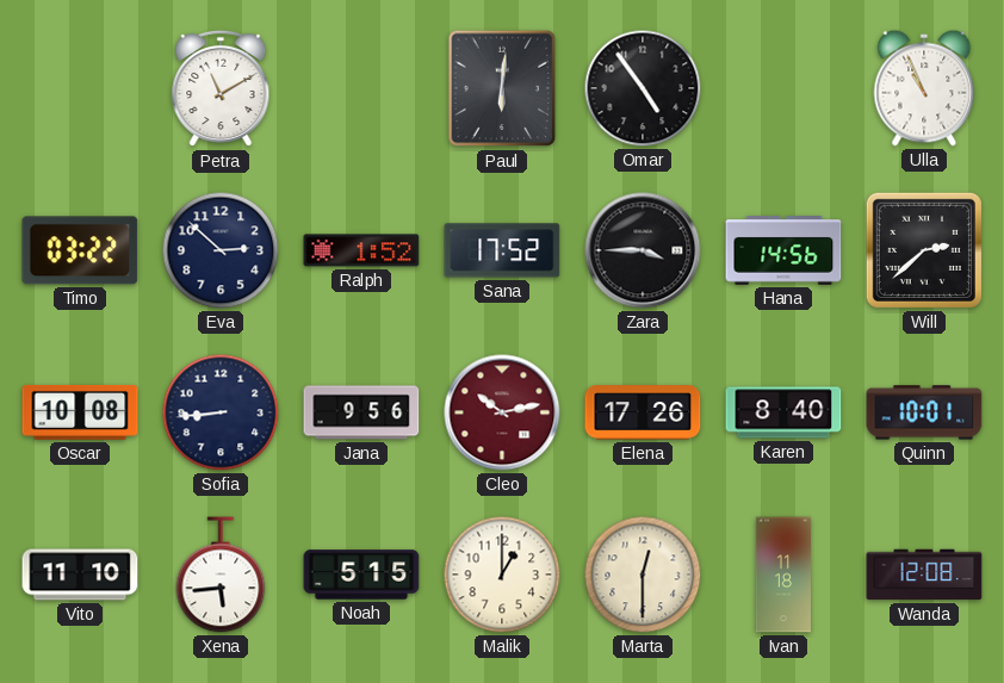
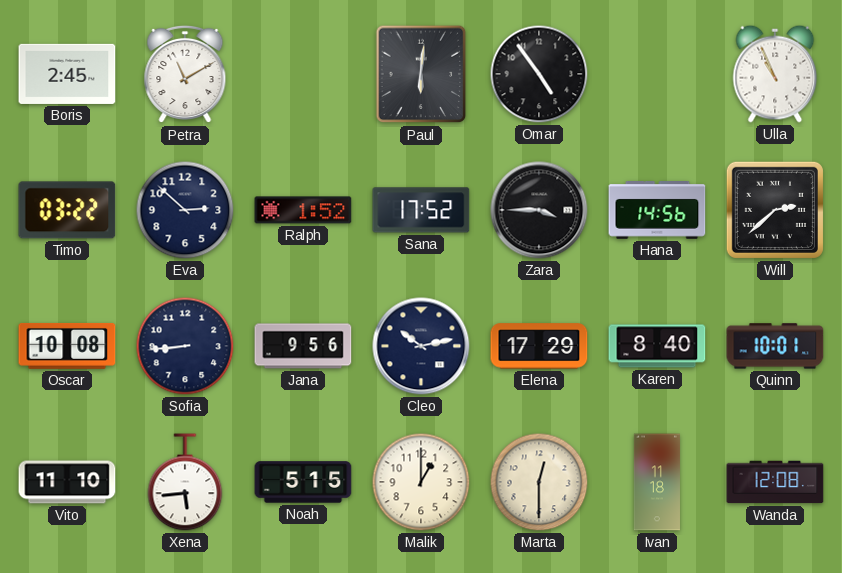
Boris: none -> 2:45
Cleo dial: burgundy -> navy
Elena: 17:26 -> 17:29
